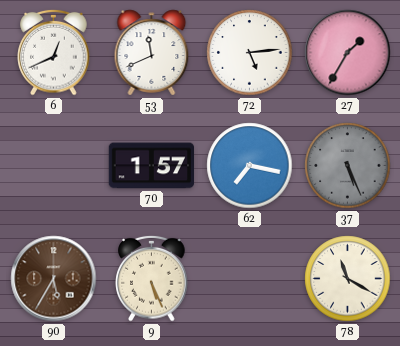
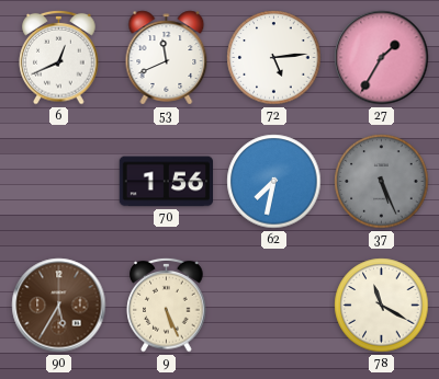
70: 1:57 -> 1:56
62: 7:17 -> 7:32
